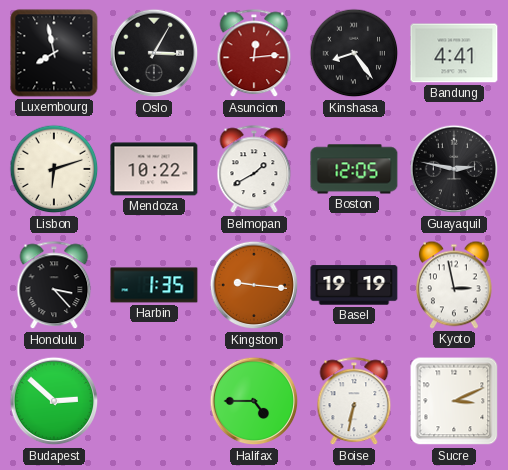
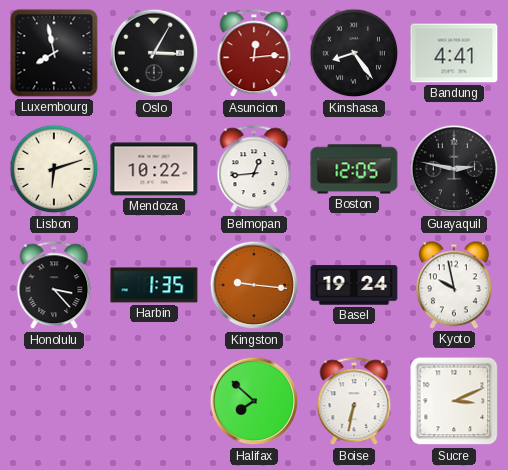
Belmopan: 1:40 -> 12:44
Basel: 19:19 -> 19:24
Kyoto: 2:58 -> 9:58
Budapest: 2:52 -> none
Halifax: 4:45 -> 7:52
